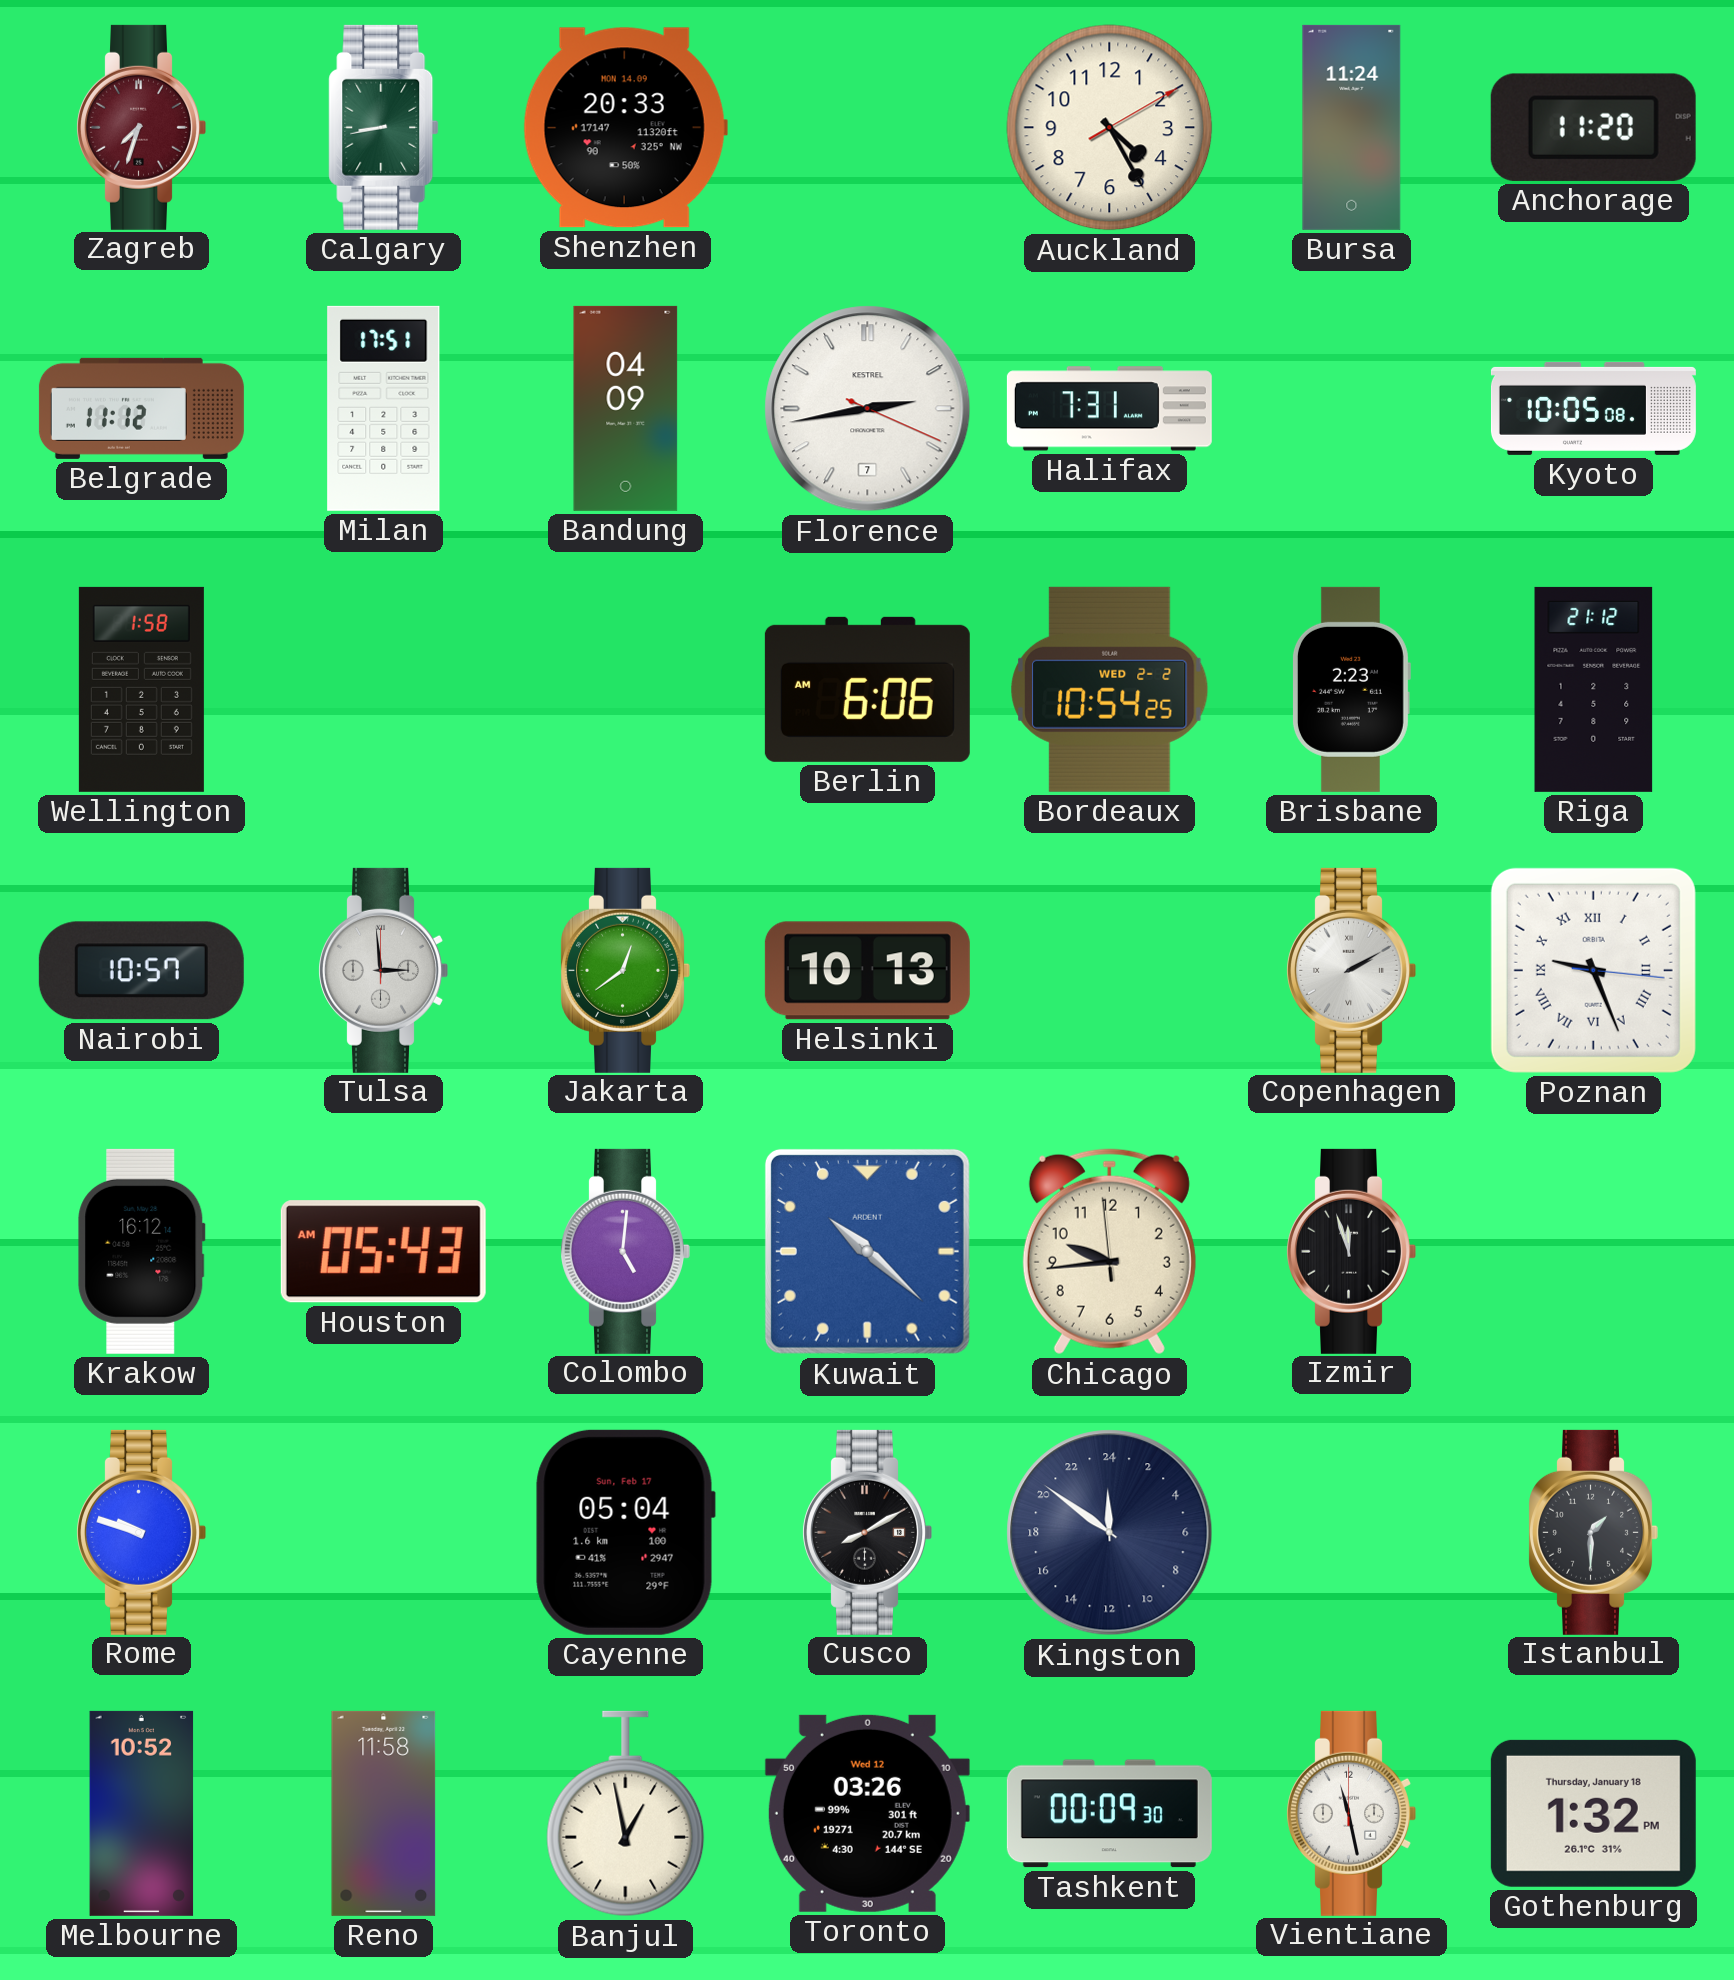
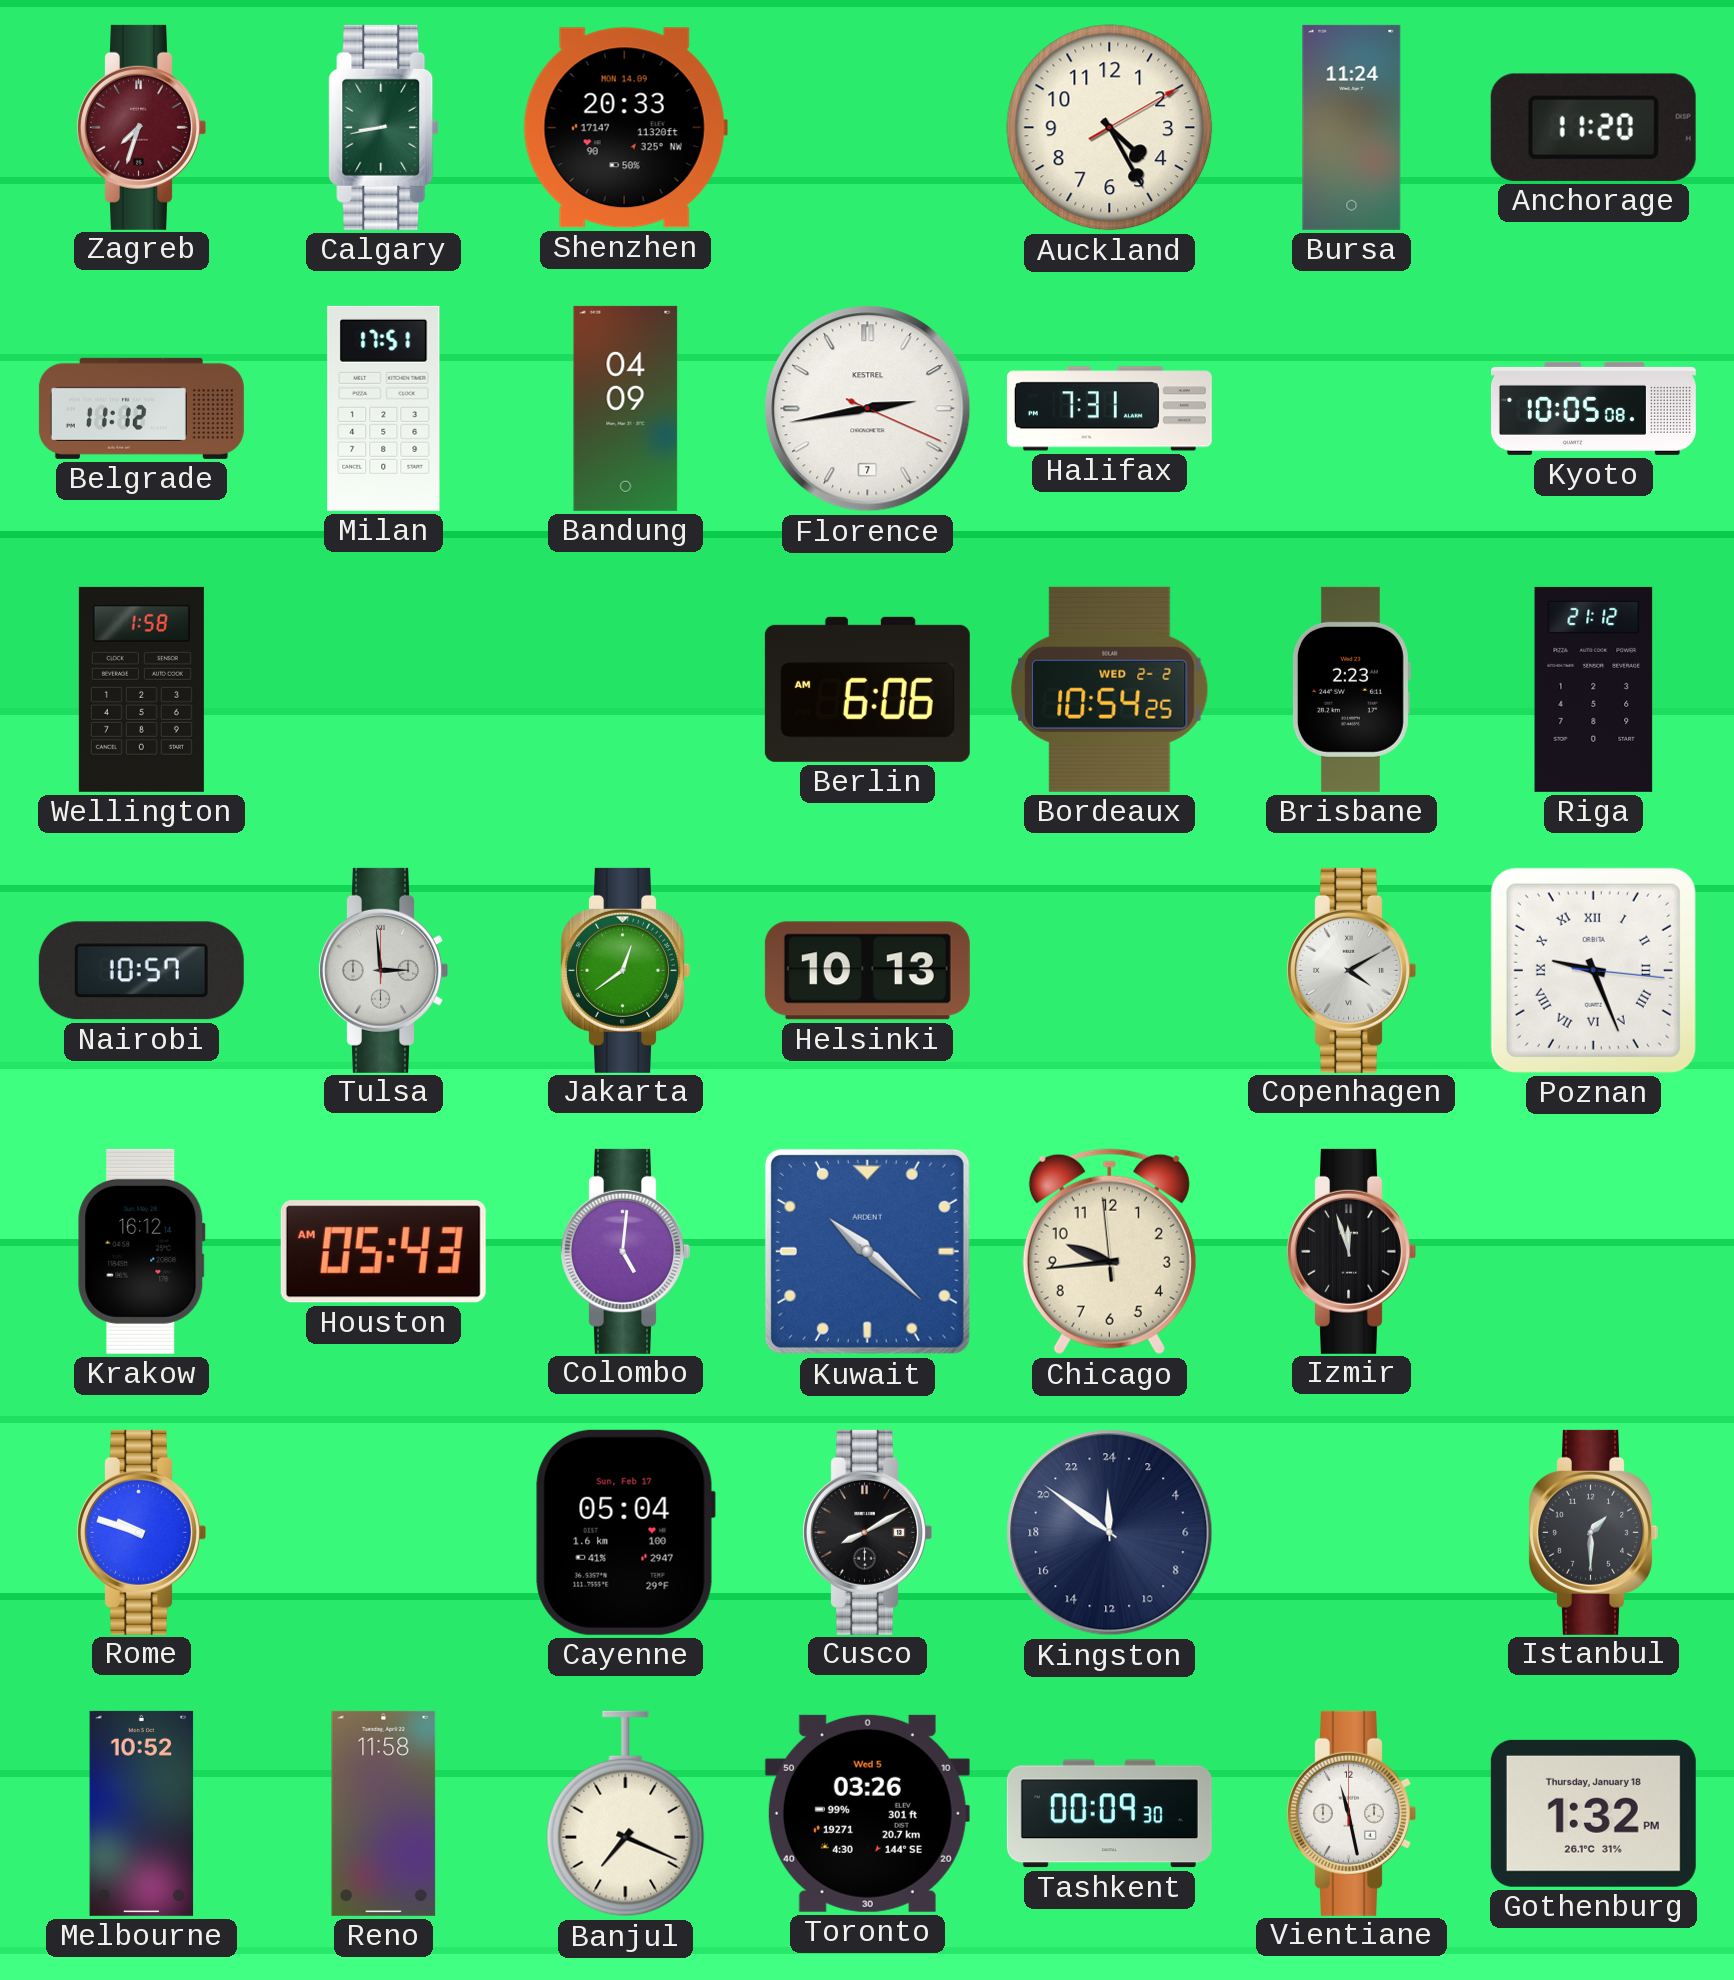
Copenhagen: 2:10 -> 4:10
Banjul: 12:58 -> 7:19
Toronto date: Wed 12 -> Wed 5
